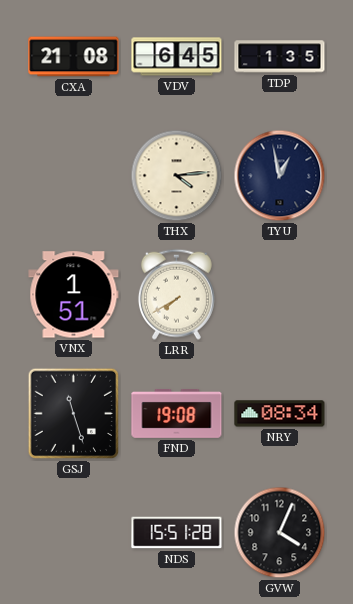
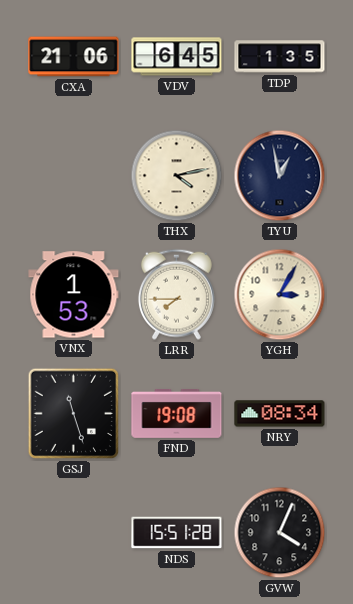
CXA: 21:08 -> 21:06
THX: 4:14 -> 4:13
VNX: 1:51 -> 1:53
LRR: 7:40 -> 7:45
YGH: none -> 3:05
